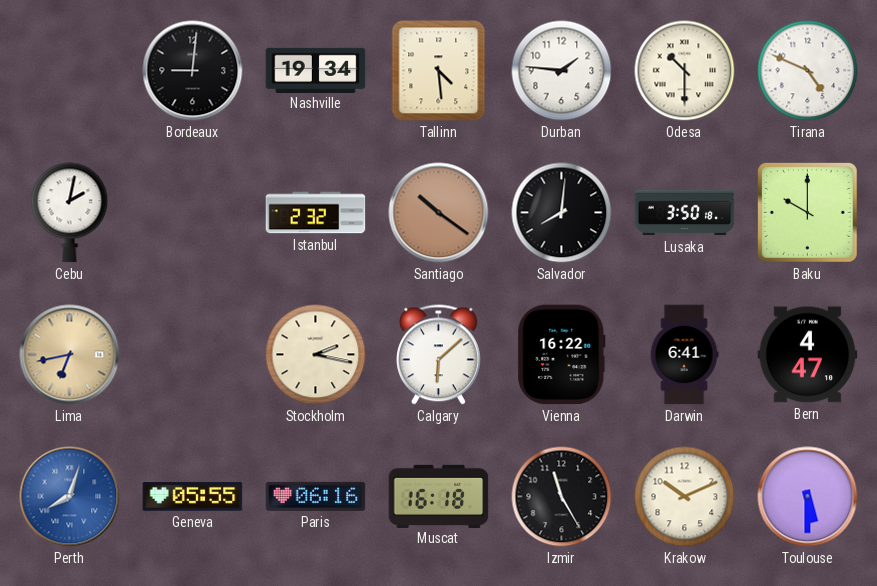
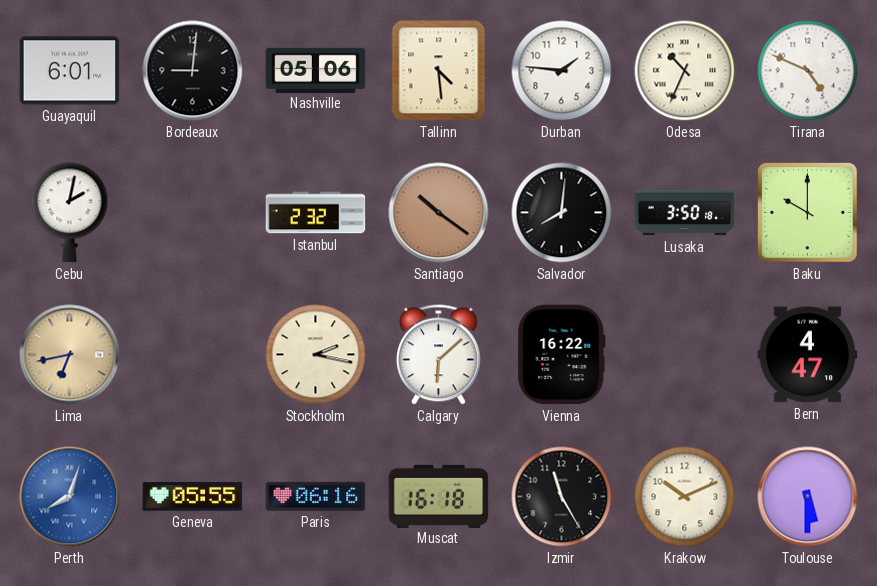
Guayaquil: none -> 6:01
Nashville: 19:34 -> 05:06
Odesa: 10:30 -> 10:34
Darwin: 6:41 -> none
